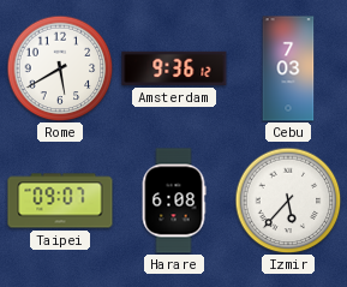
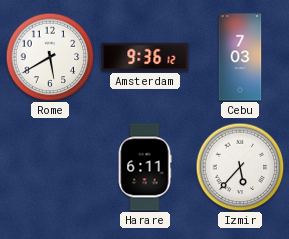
Taipei: 09:07 -> none
Harare: 6:08 -> 6:11
